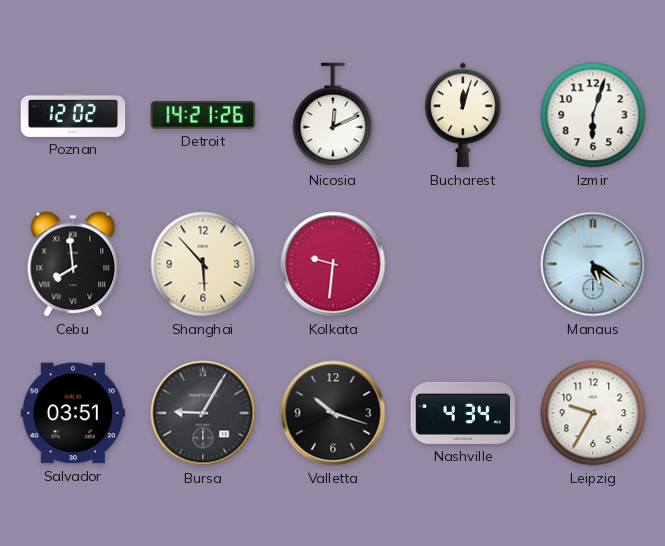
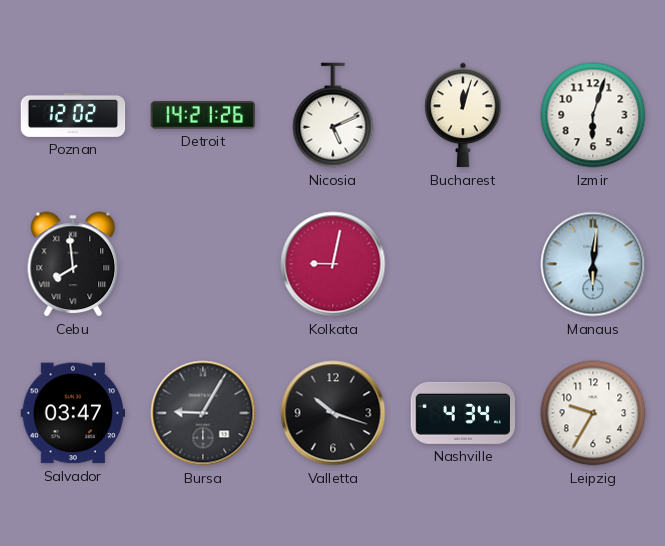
Nicosia: 12:11 -> 5:11
Shanghai: 5:53 -> none
Kolkata: 9:31 -> 9:02
Manaus: 5:21 -> 6:01
Salvador: 03:51 -> 03:47
